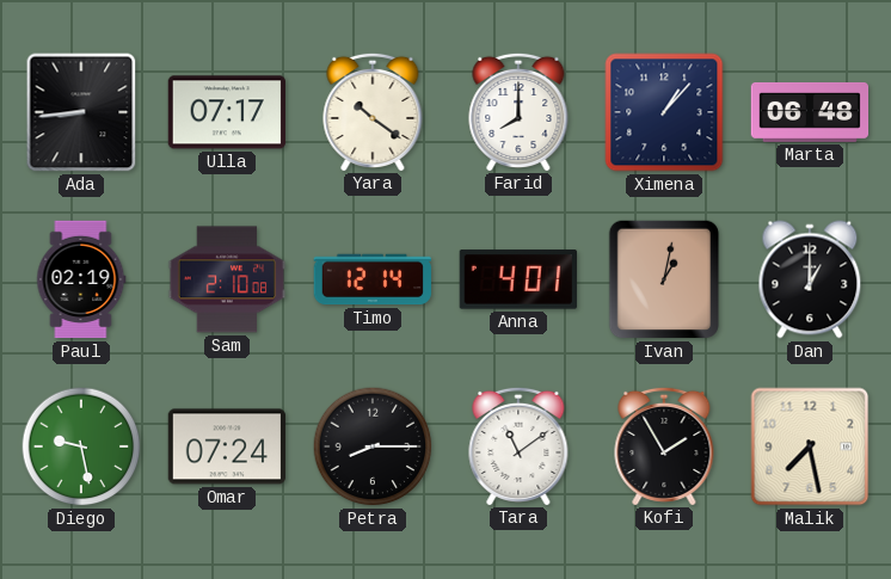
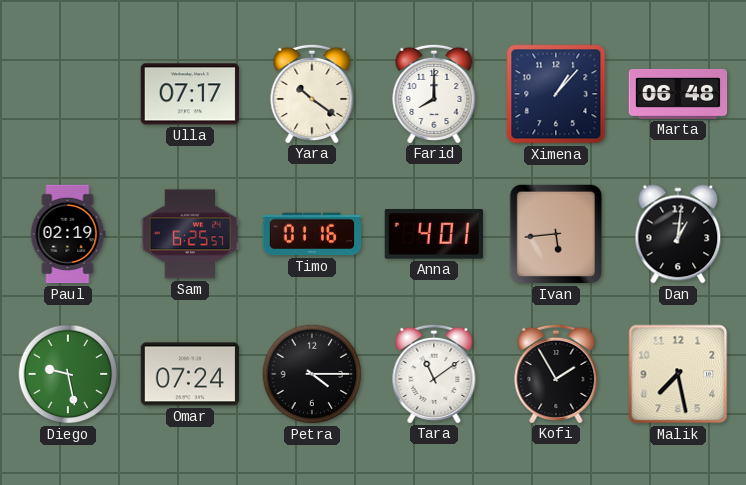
Ada: 8:44 -> none
Sam: 2:10 -> 6:25
Timo: 12:14 -> 01:16
Ivan: 1:02 -> 5:44
Dan: 1:00 -> 1:01
Petra: 8:15 -> 4:15
